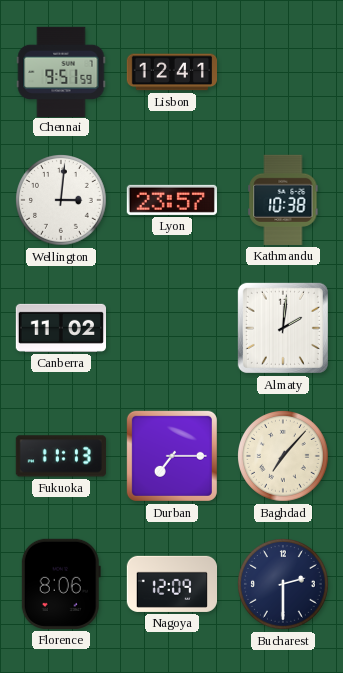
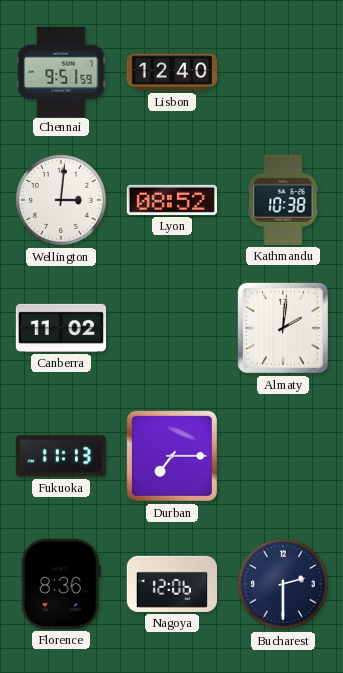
Lisbon: 12:41 -> 12:40
Lyon: 23:57 -> 08:52
Baghdad: 7:07 -> none
Florence: 8:06 -> 8:36
Nagoya: 12:09 -> 12:06
